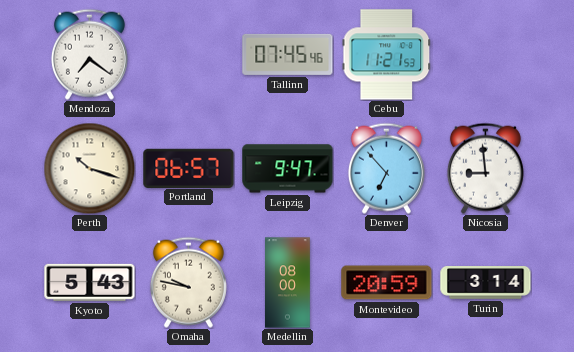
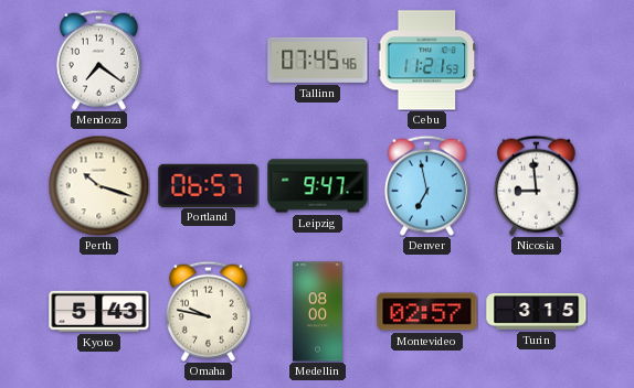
Denver: 6:53 -> 6:58
Montevideo: 20:59 -> 02:57
Turin: 3:14 -> 3:15
